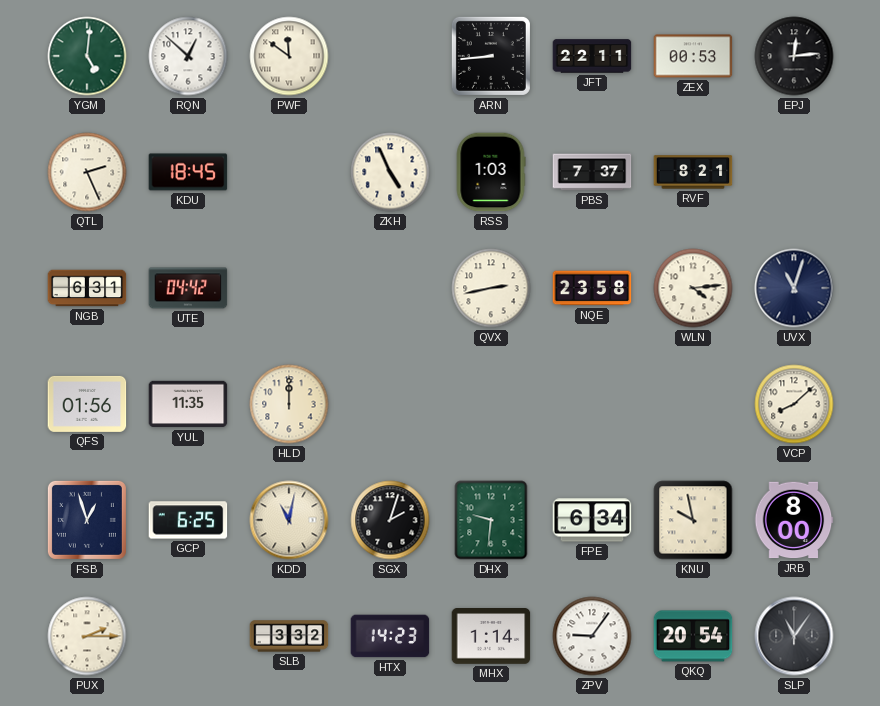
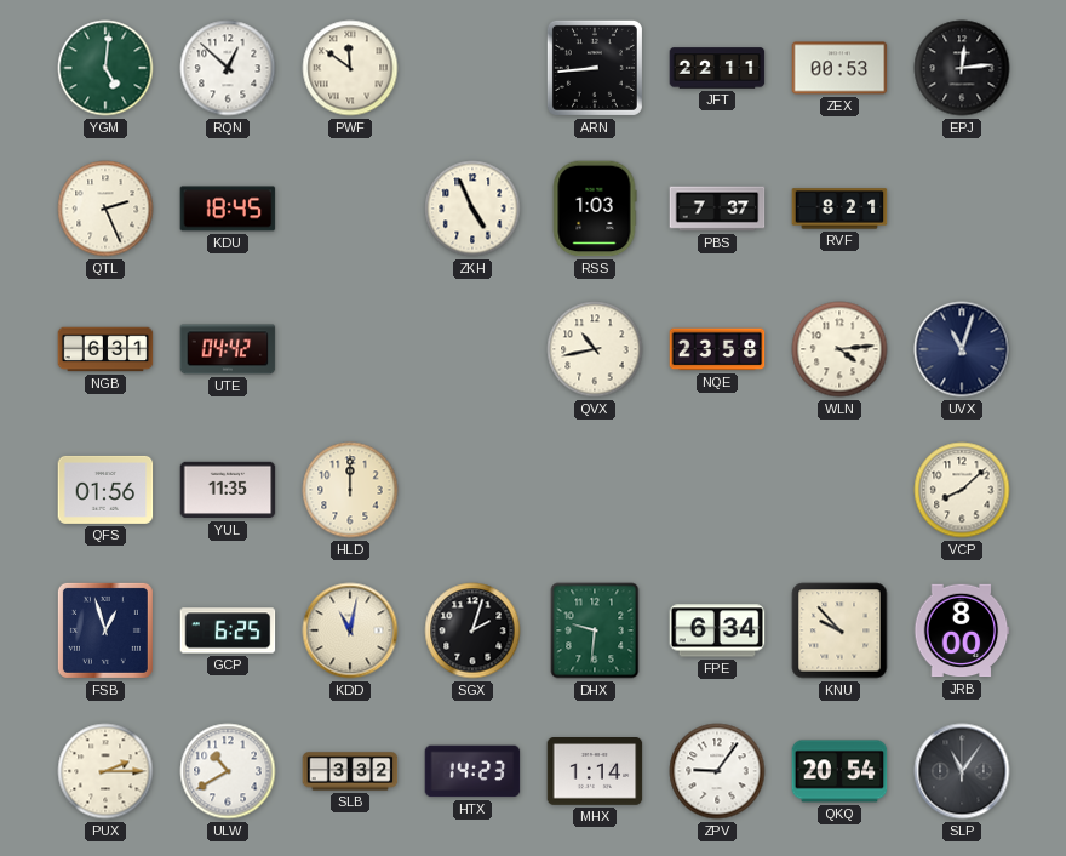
QVX: 2:43 -> 10:43
KNU: 9:58 -> 9:53
ULW: none -> 10:40
